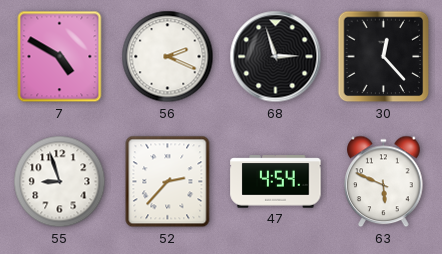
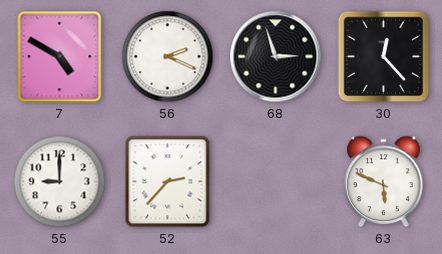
55: 8:57 -> 9:00
47: 4:54 -> none
